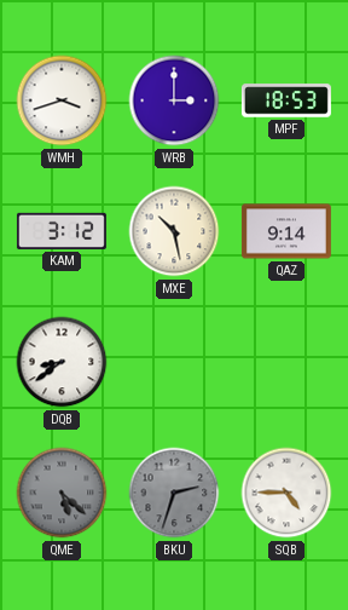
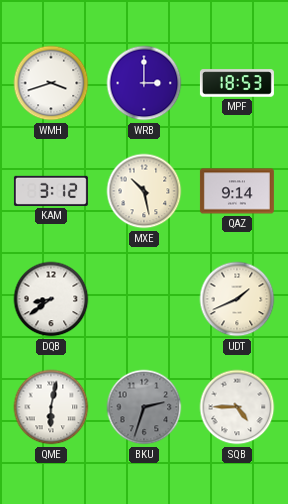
UDT: none -> 1:41
QME: 5:22 -> 6:02
QME dial: grey -> white
